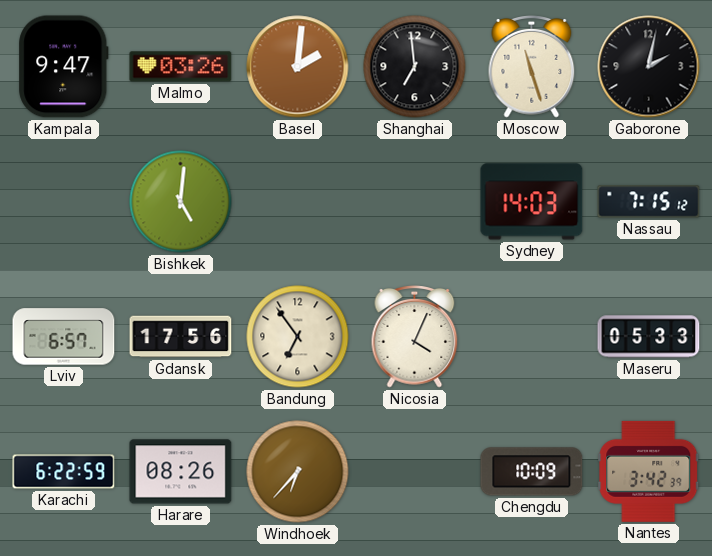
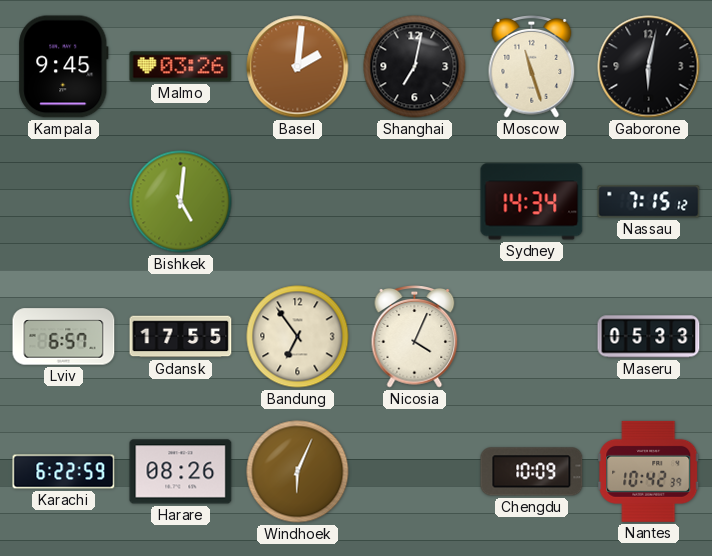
Kampala: 9:47 -> 9:45
Shanghai: 6:59 -> 7:02
Gaborone: 2:02 -> 6:02
Sydney: 14:03 -> 14:34
Gdansk: 17:56 -> 17:55
Windhoek: 6:37 -> 6:04
Nantes: 3:42 -> 10:42
